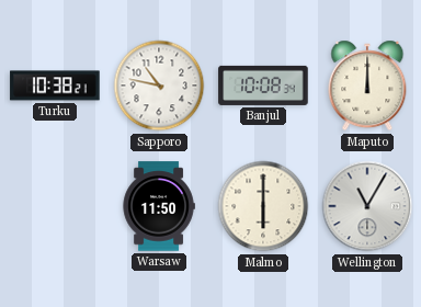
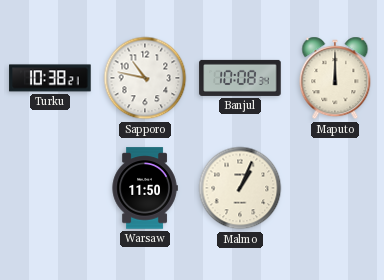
Malmo: 6:00 -> 1:04
Wellington: 11:05 -> none
